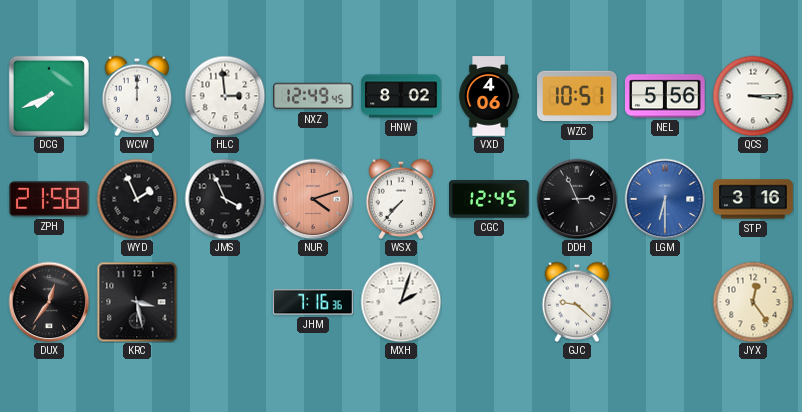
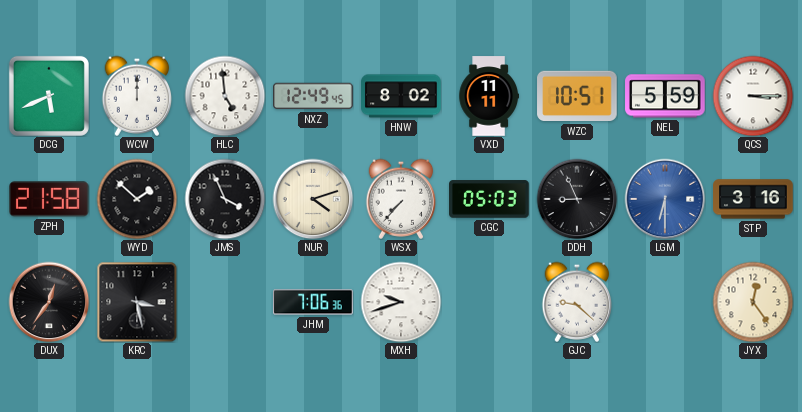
DCG: 7:41 -> 5:41
HLC: 2:59 -> 4:59
VXD: 4:06 -> 11:11
NEL: 5:56 -> 5:59
WYD: 1:56 -> 1:52
NUR dial: salmon -> cream
CGC: 12:45 -> 05:03
DDH: 2:56 -> 8:56
JHM: 7:16 -> 7:06
MXH: 2:03 -> 9:42
